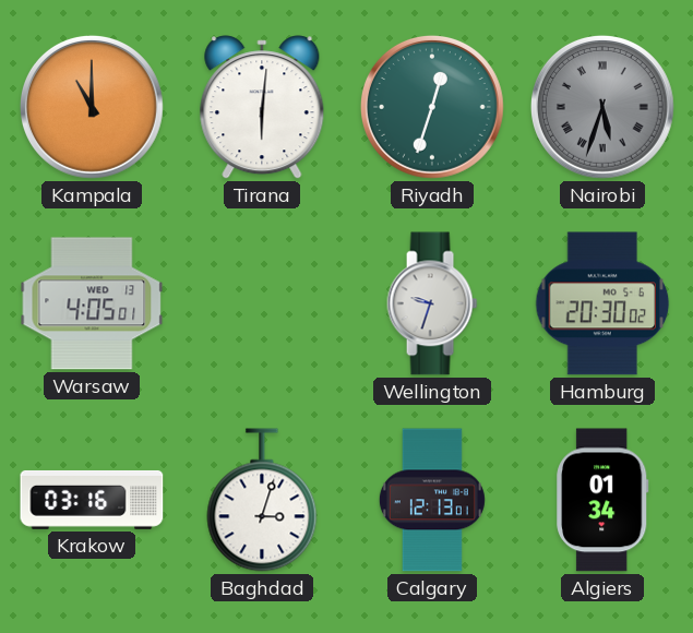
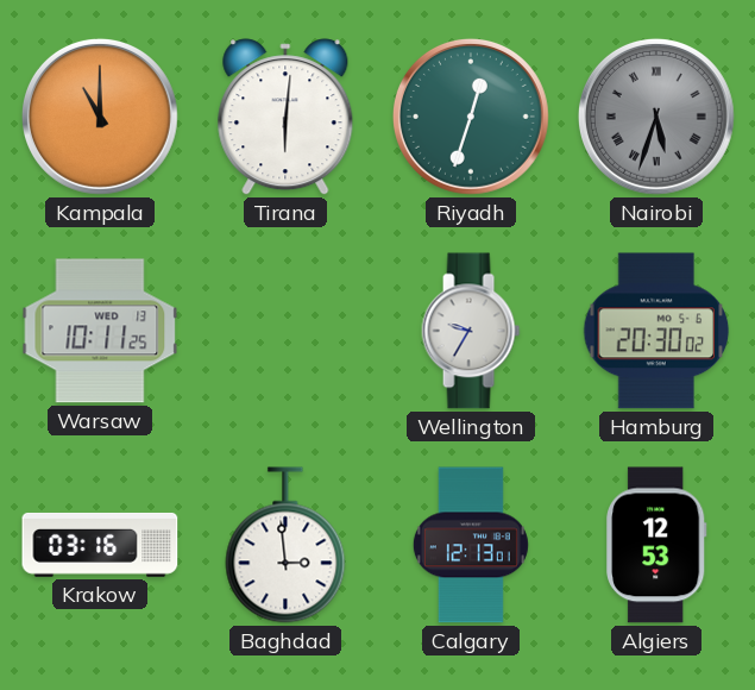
Warsaw: 4:05 -> 10:11
Wellington: 9:33 -> 9:35
Baghdad: 3:03 -> 2:59
Algiers: 01:34 -> 12:53
